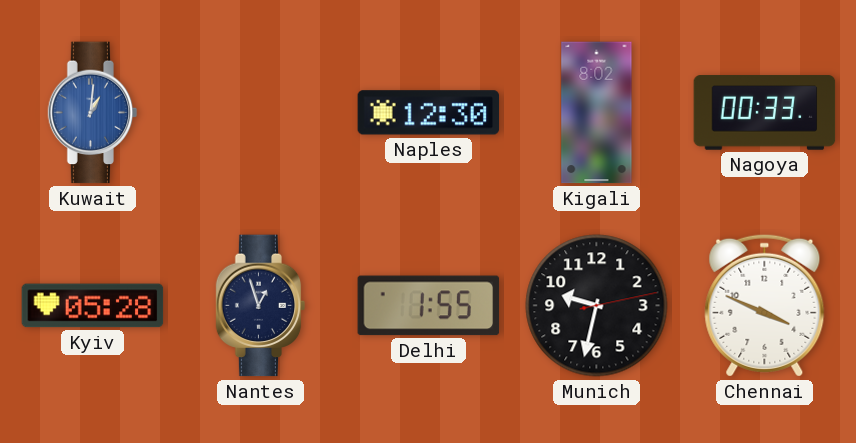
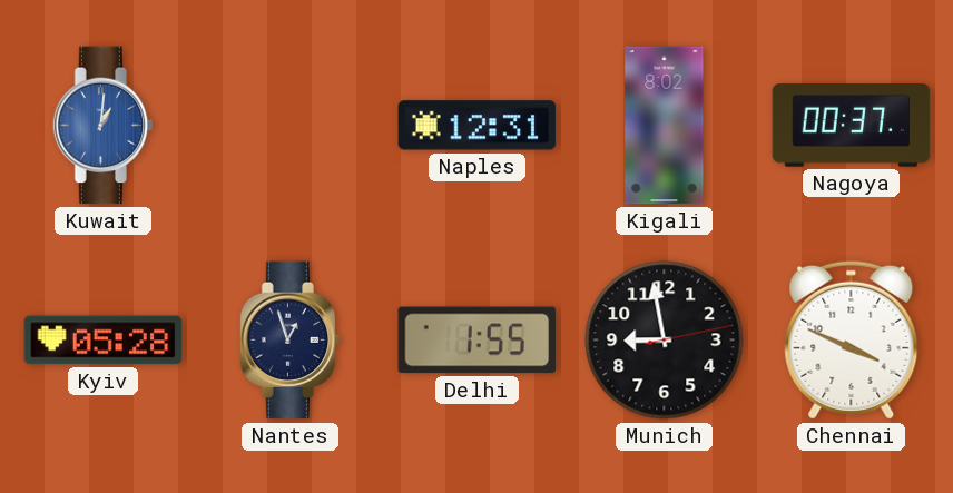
Naples: 12:30 -> 12:31
Nagoya: 00:33 -> 00:37
Munich: 9:32 -> 8:58
